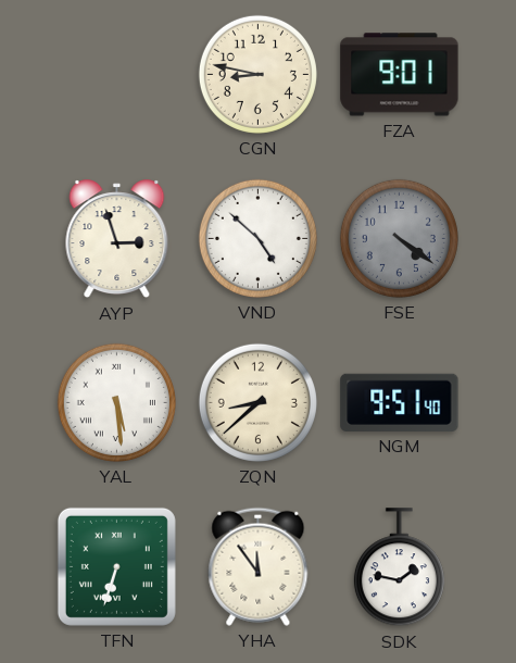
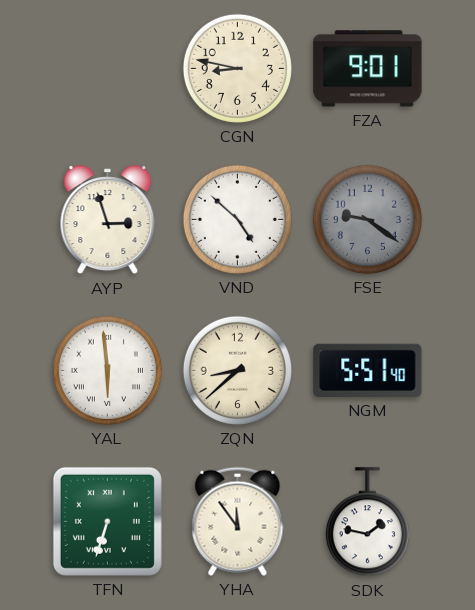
FSE: 4:21 -> 9:21
YAL: 5:29 -> 5:59
NGM: 9:51 -> 5:51
